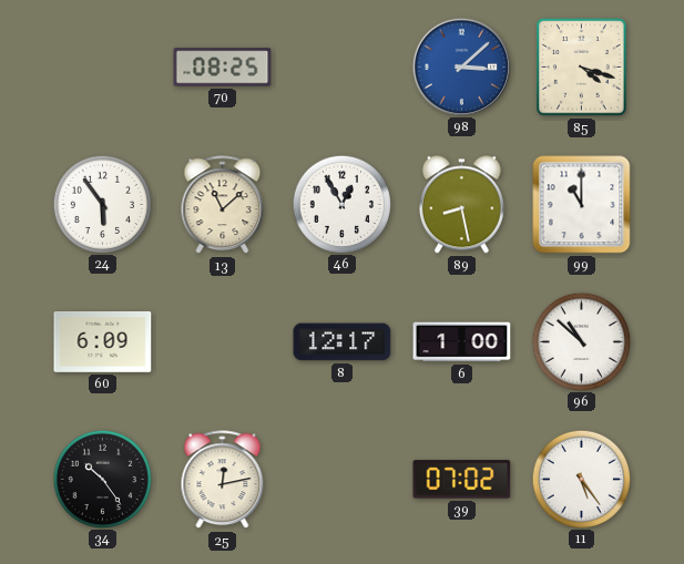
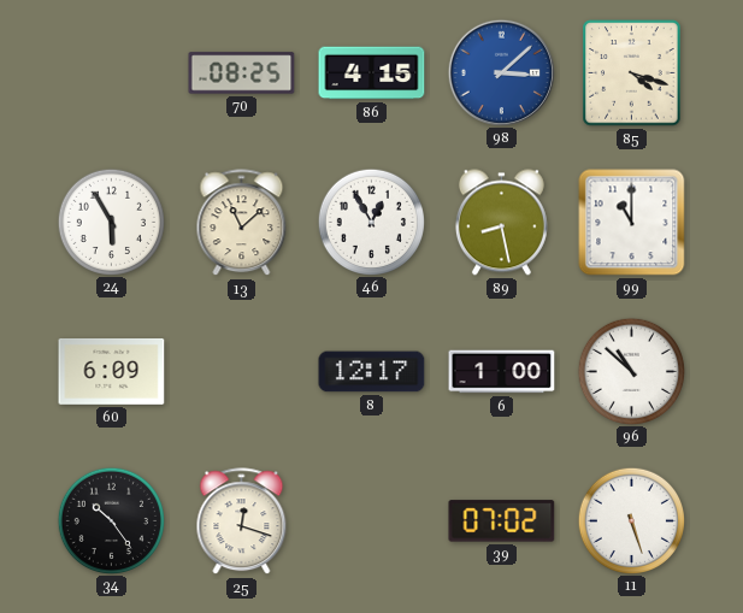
86: none -> 4:15
24: 5:54 -> 5:55
25: 12:13 -> 12:18
11: 5:24 -> 5:27
